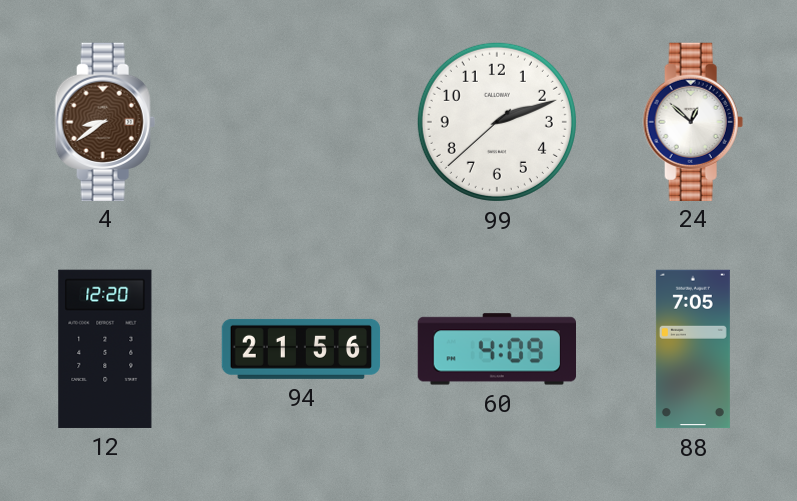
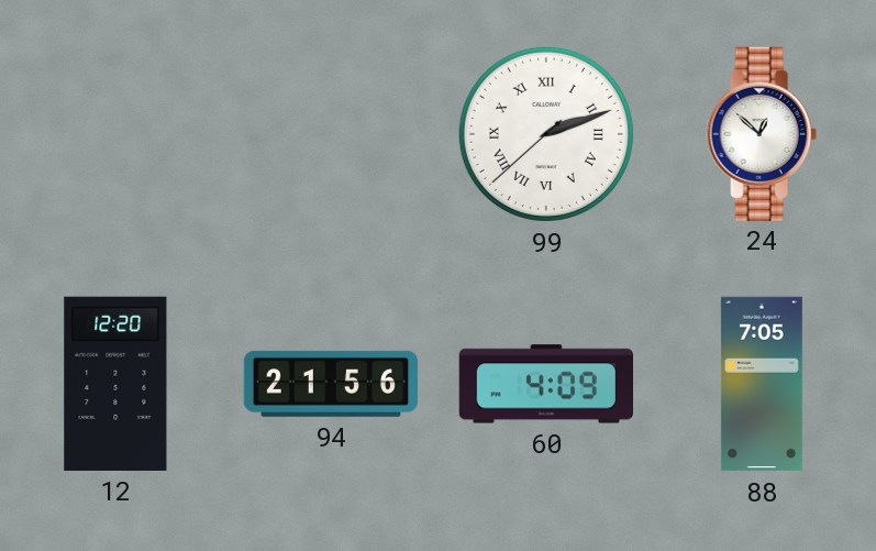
4: 8:39 -> none
99 numerals: Arabic -> Roman
